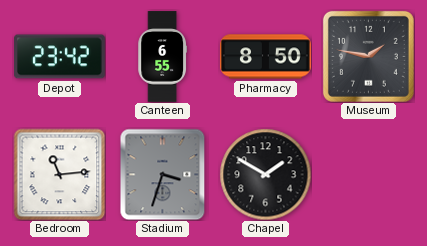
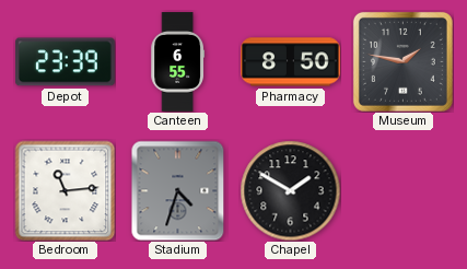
Depot: 23:42 -> 23:39
Stadium: 3:33 -> 4:33
